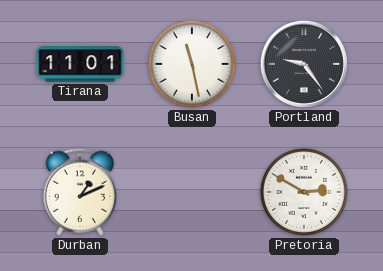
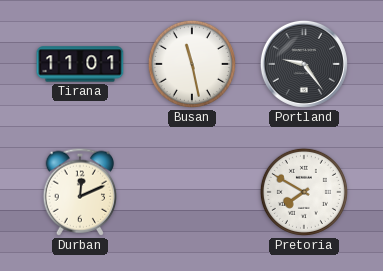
Durban: 1:11 -> 12:11
Pretoria: 2:50 -> 7:50
